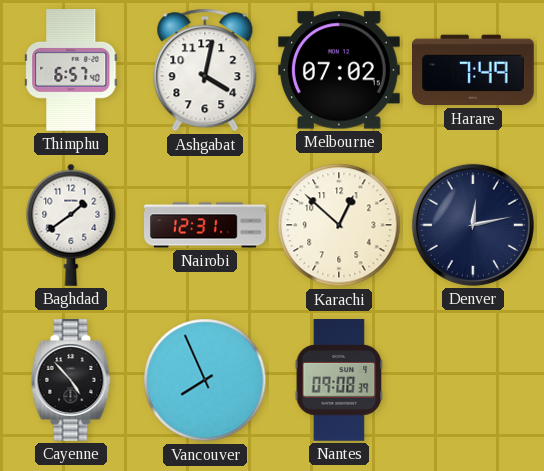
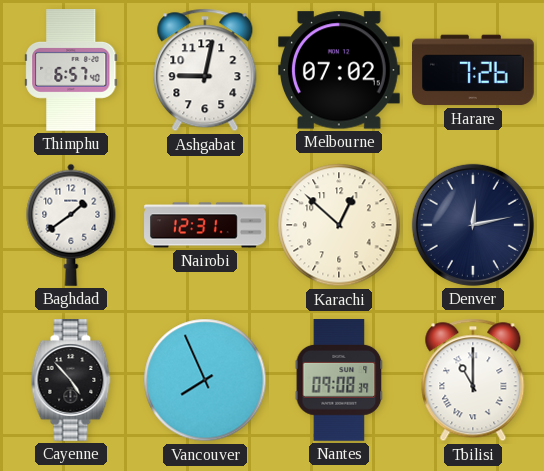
Ashgabat: 4:02 -> 9:02
Harare: 7:49 -> 7:26
Tbilisi: none -> 11:00
